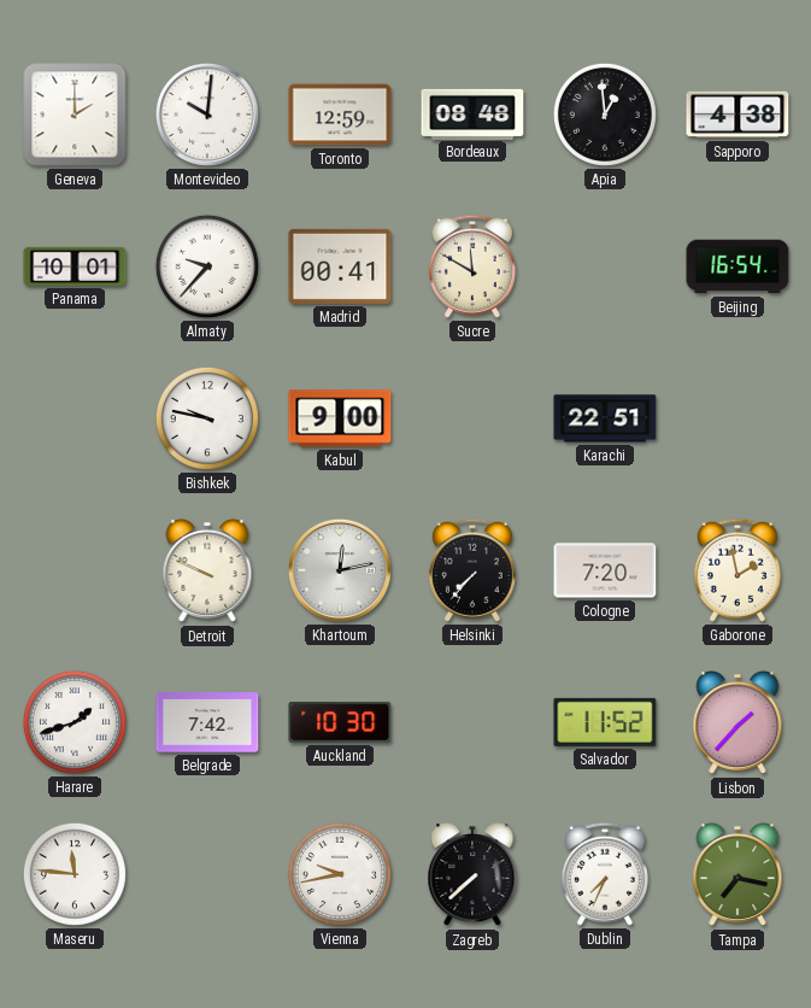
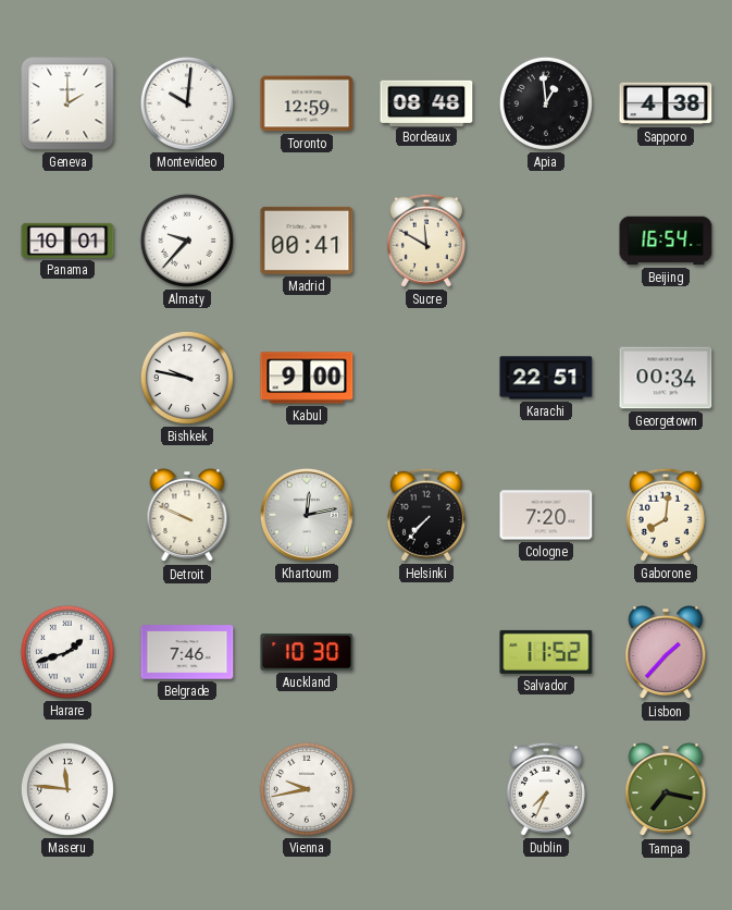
Georgetown: none -> 00:34
Gaborone: 1:58 -> 8:01
Belgrade: 7:42 -> 7:46
Zagreb: 7:38 -> none
